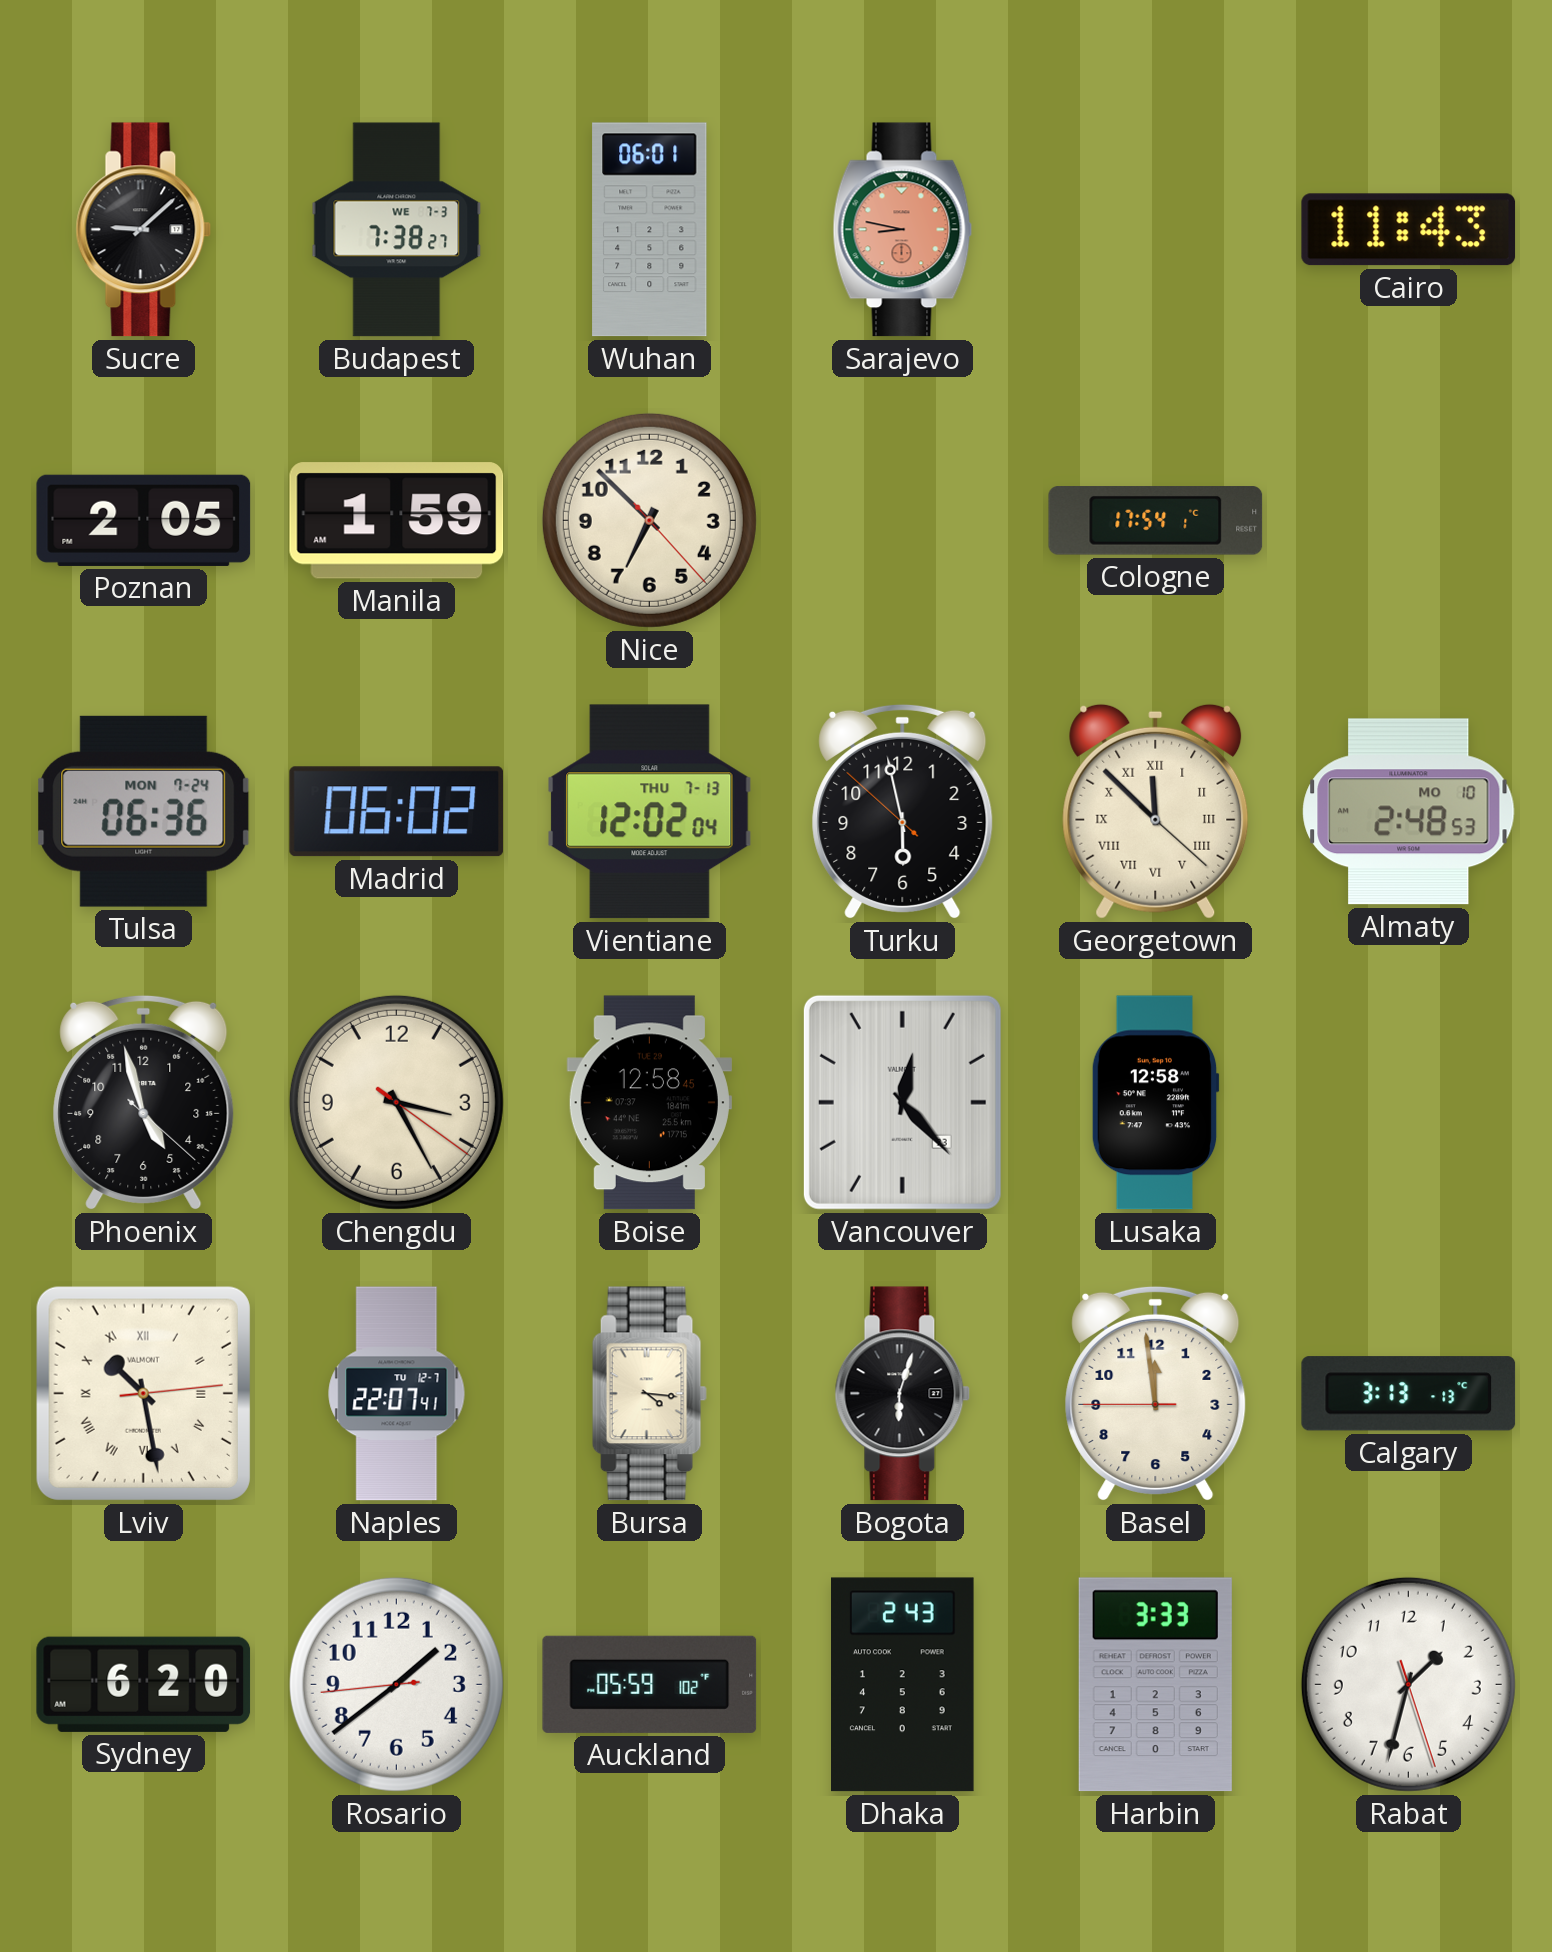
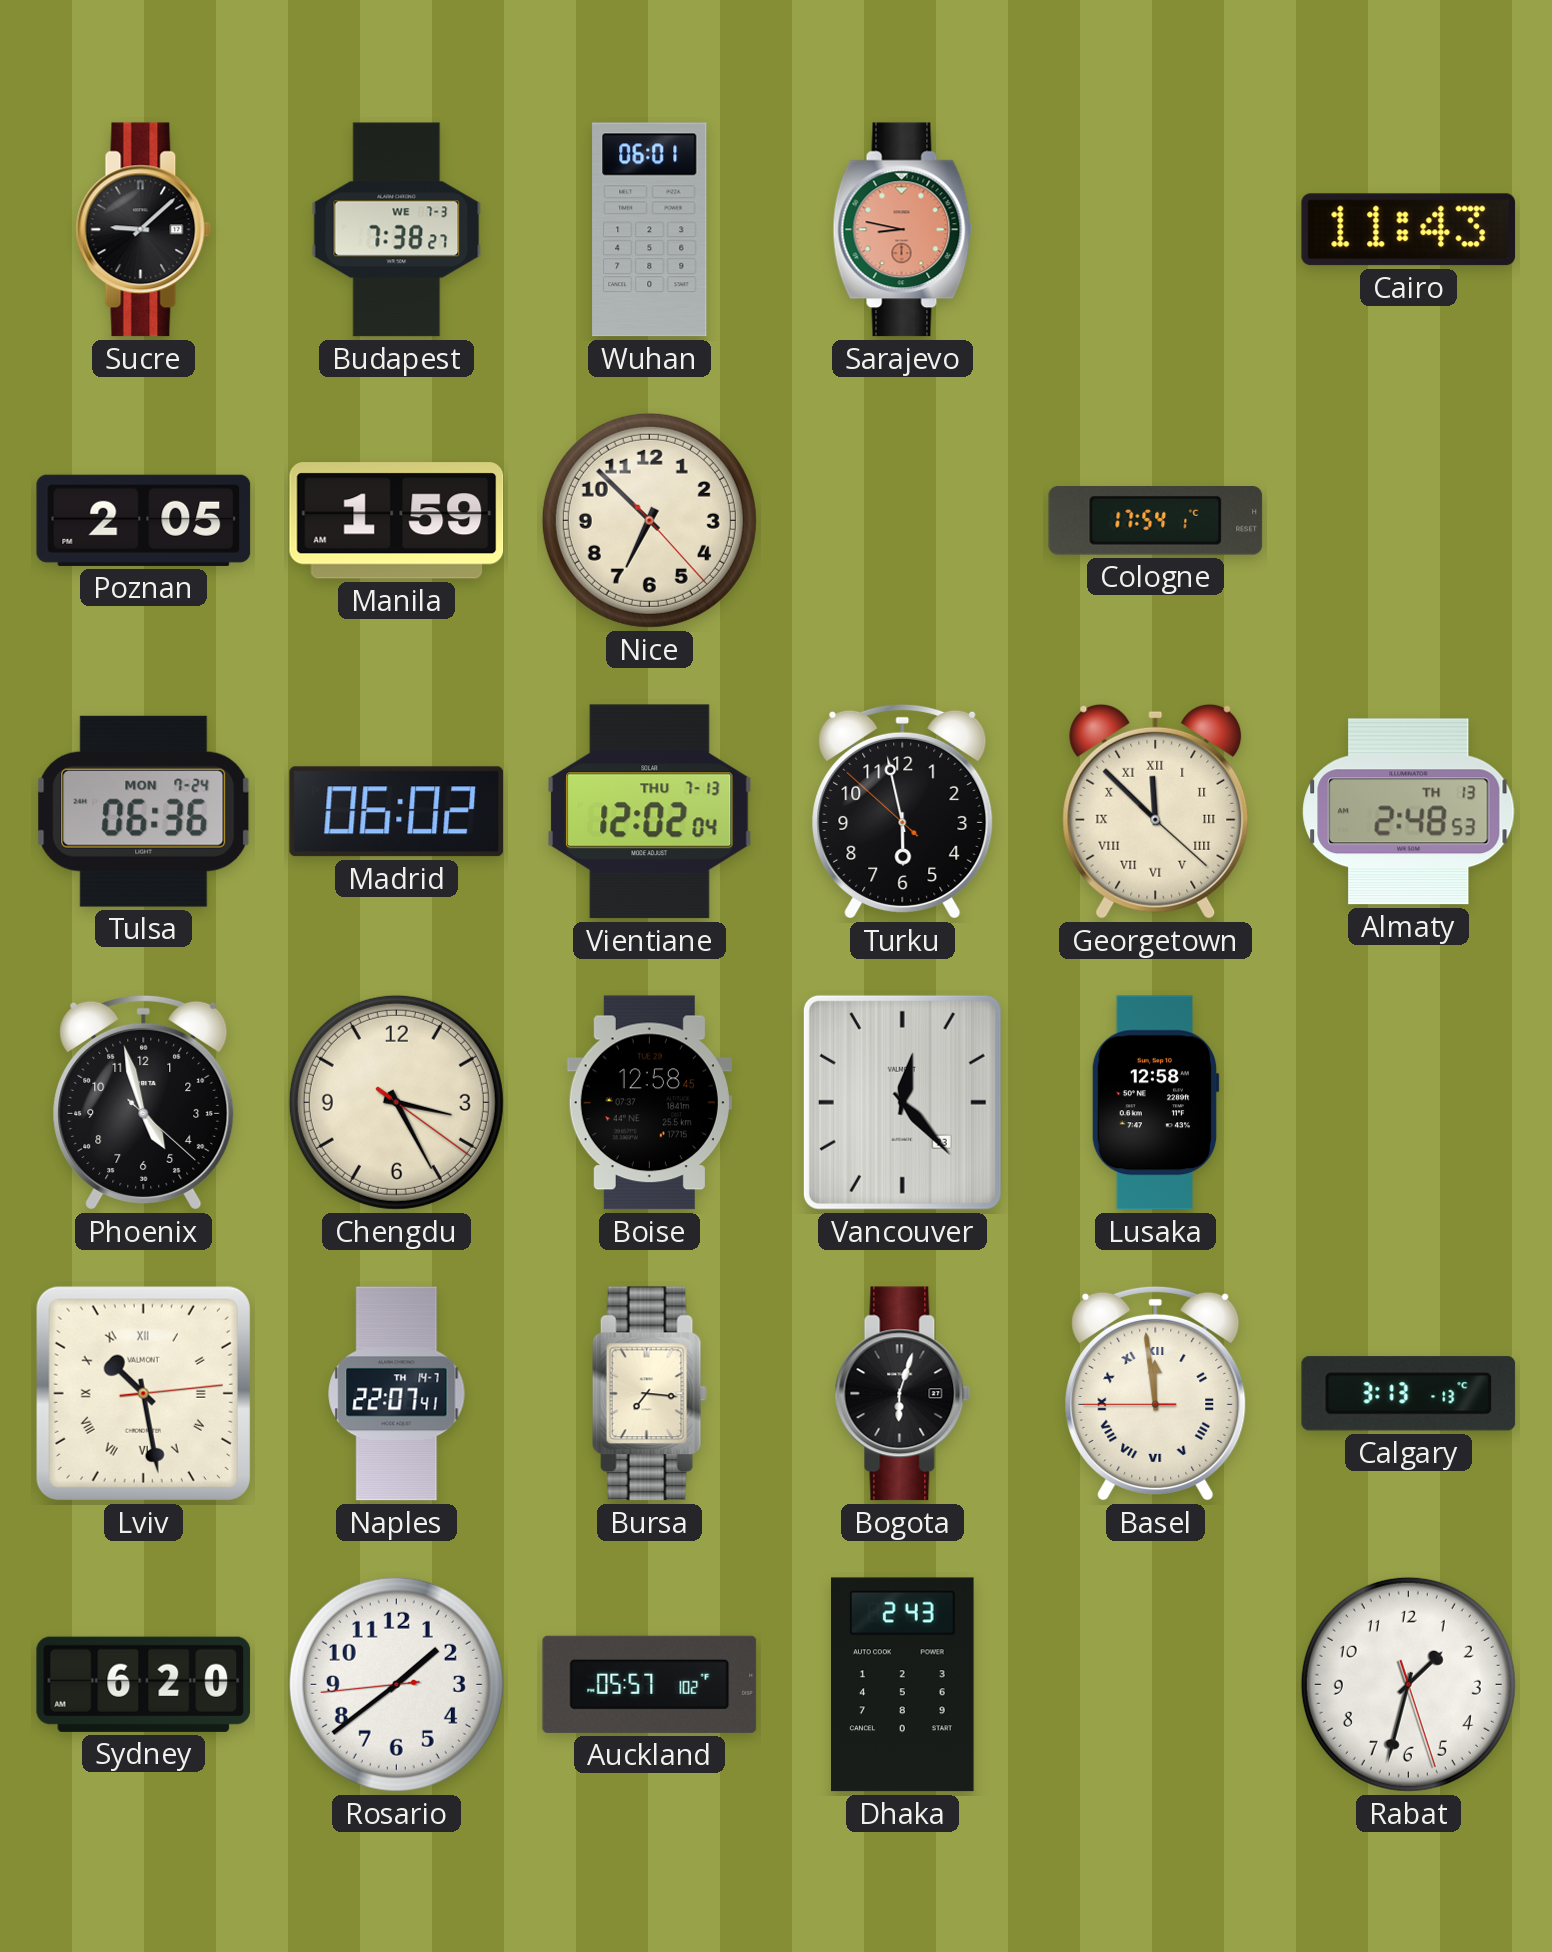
Almaty date: MO 10 -> TH 13
Naples date: TU 12-7 -> TH 14-7
Bursa: 4:16 -> 7:16
Basel numerals: Arabic -> Roman
Auckland: 05:59 -> 05:57
Harbin: 3:33 -> none
